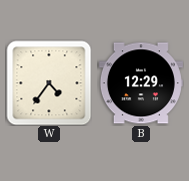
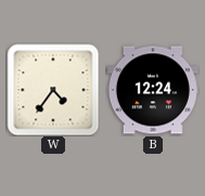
B: 12:29 -> 12:24
